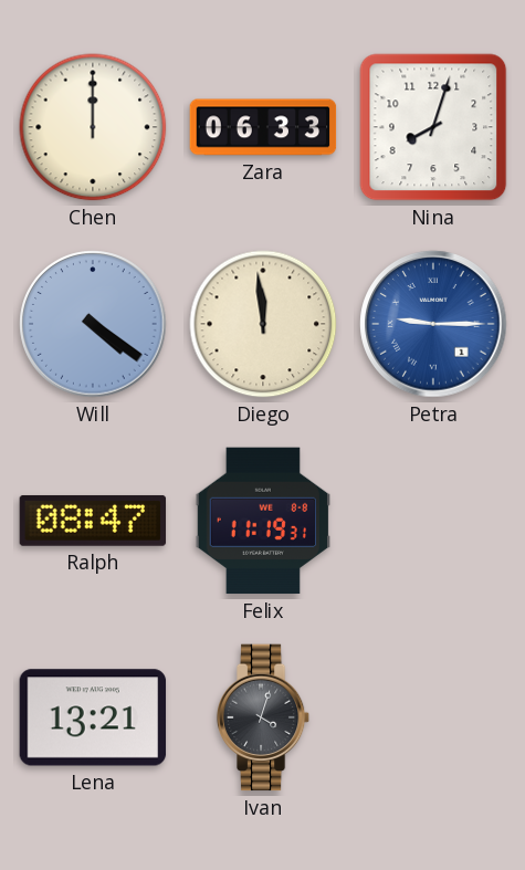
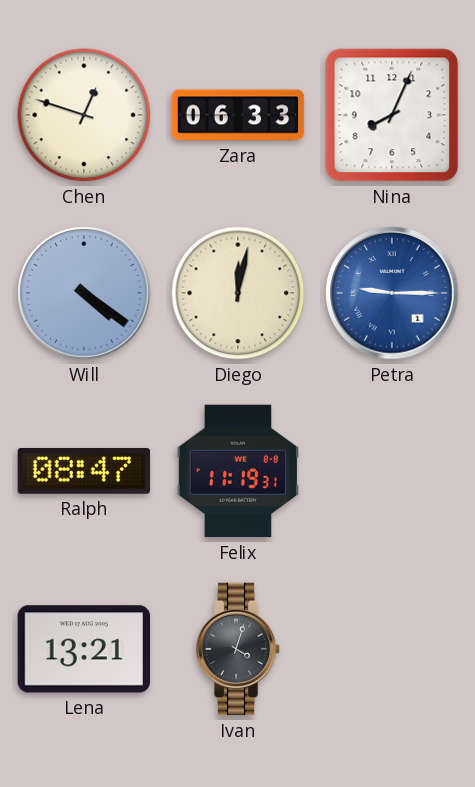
Chen: 12:00 -> 12:48
Nina: 8:03 -> 8:04
Diego: 11:59 -> 12:02
